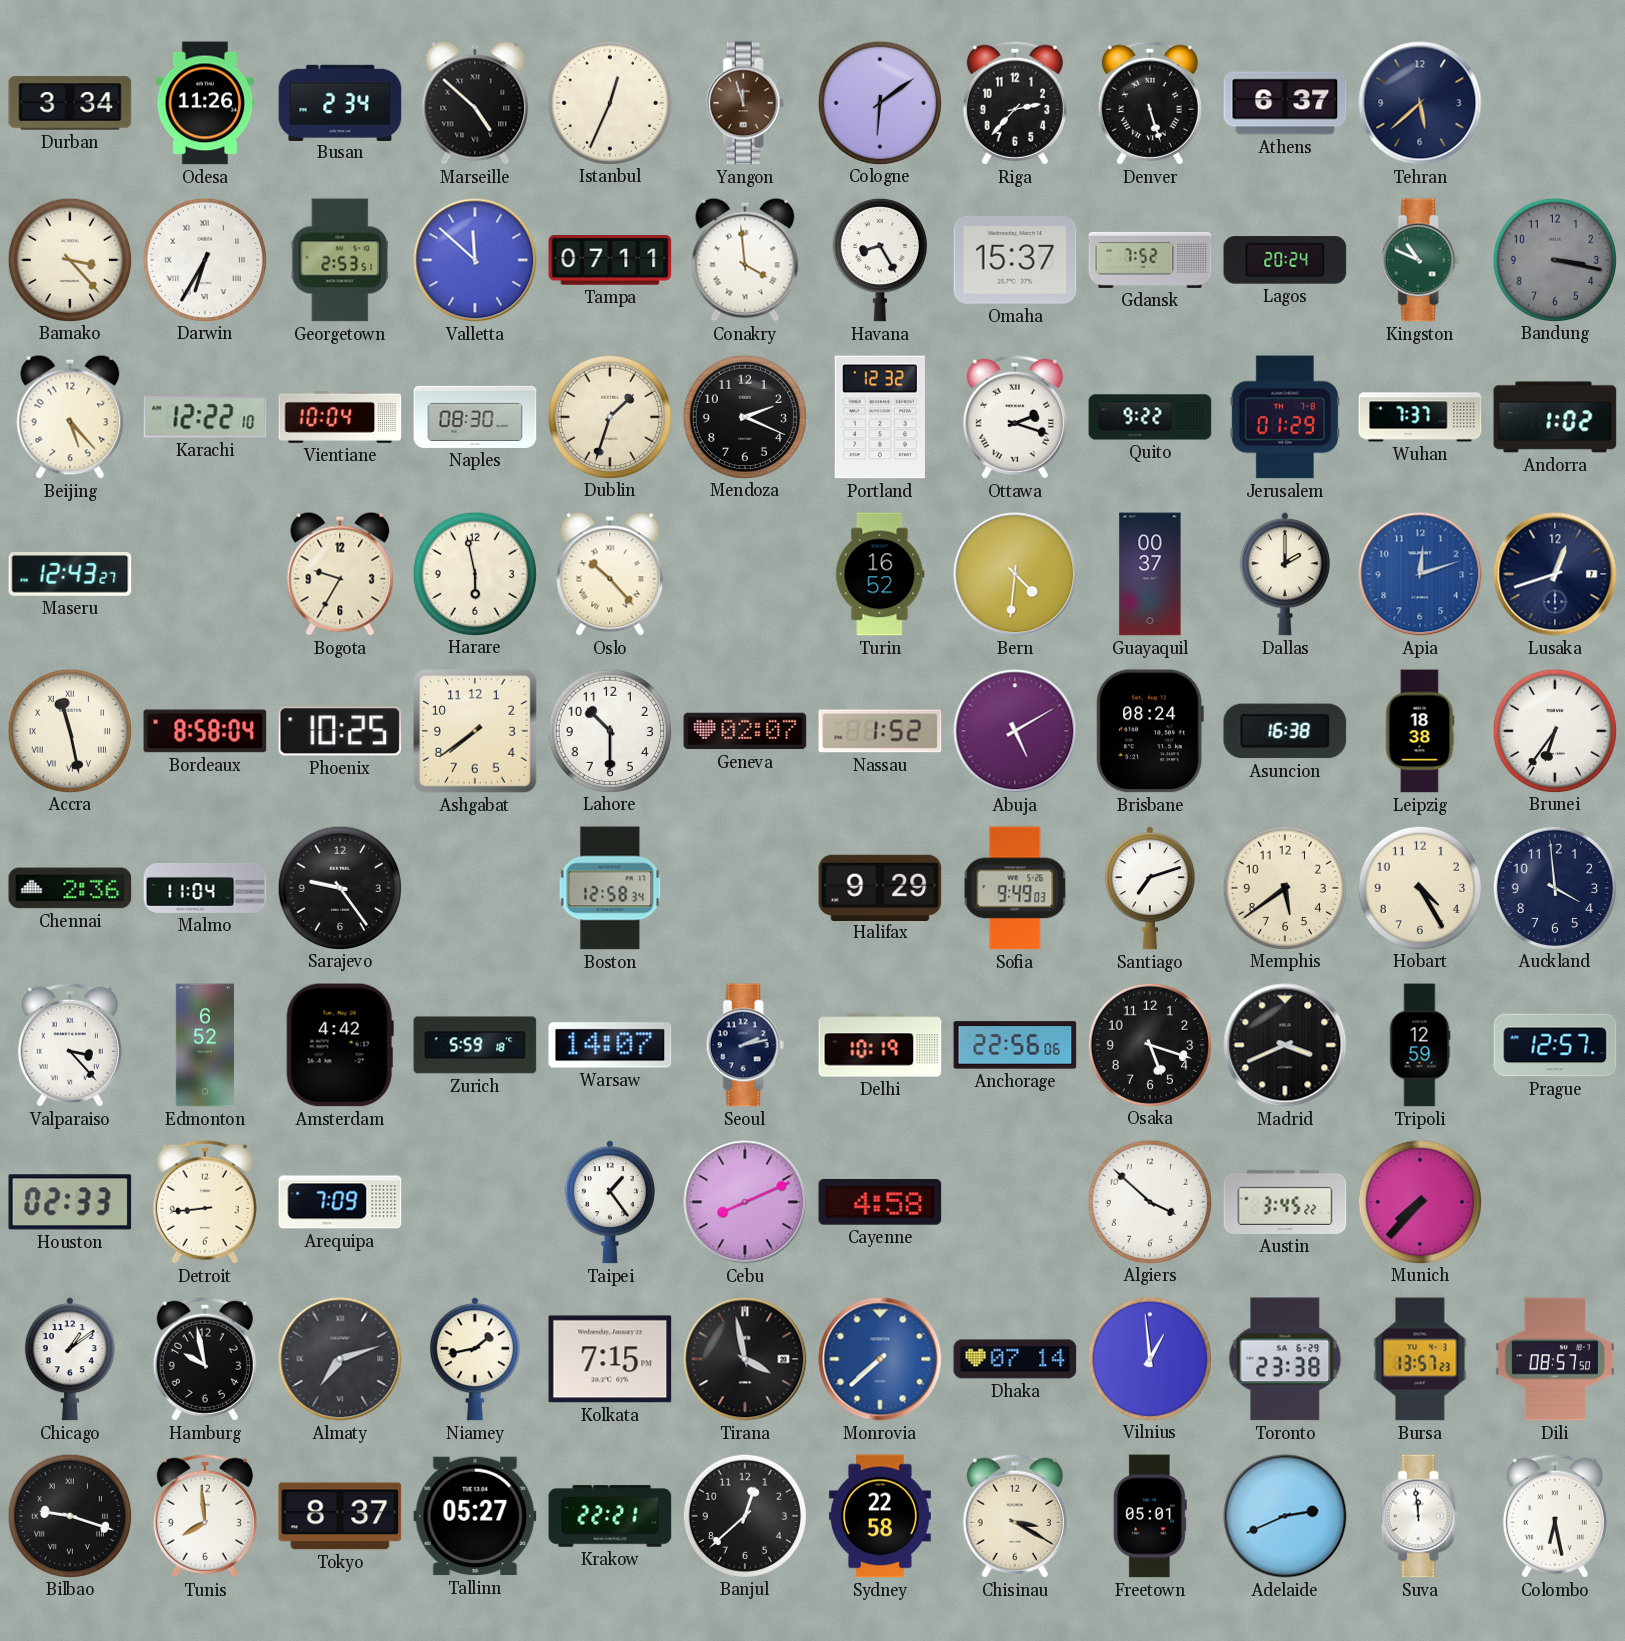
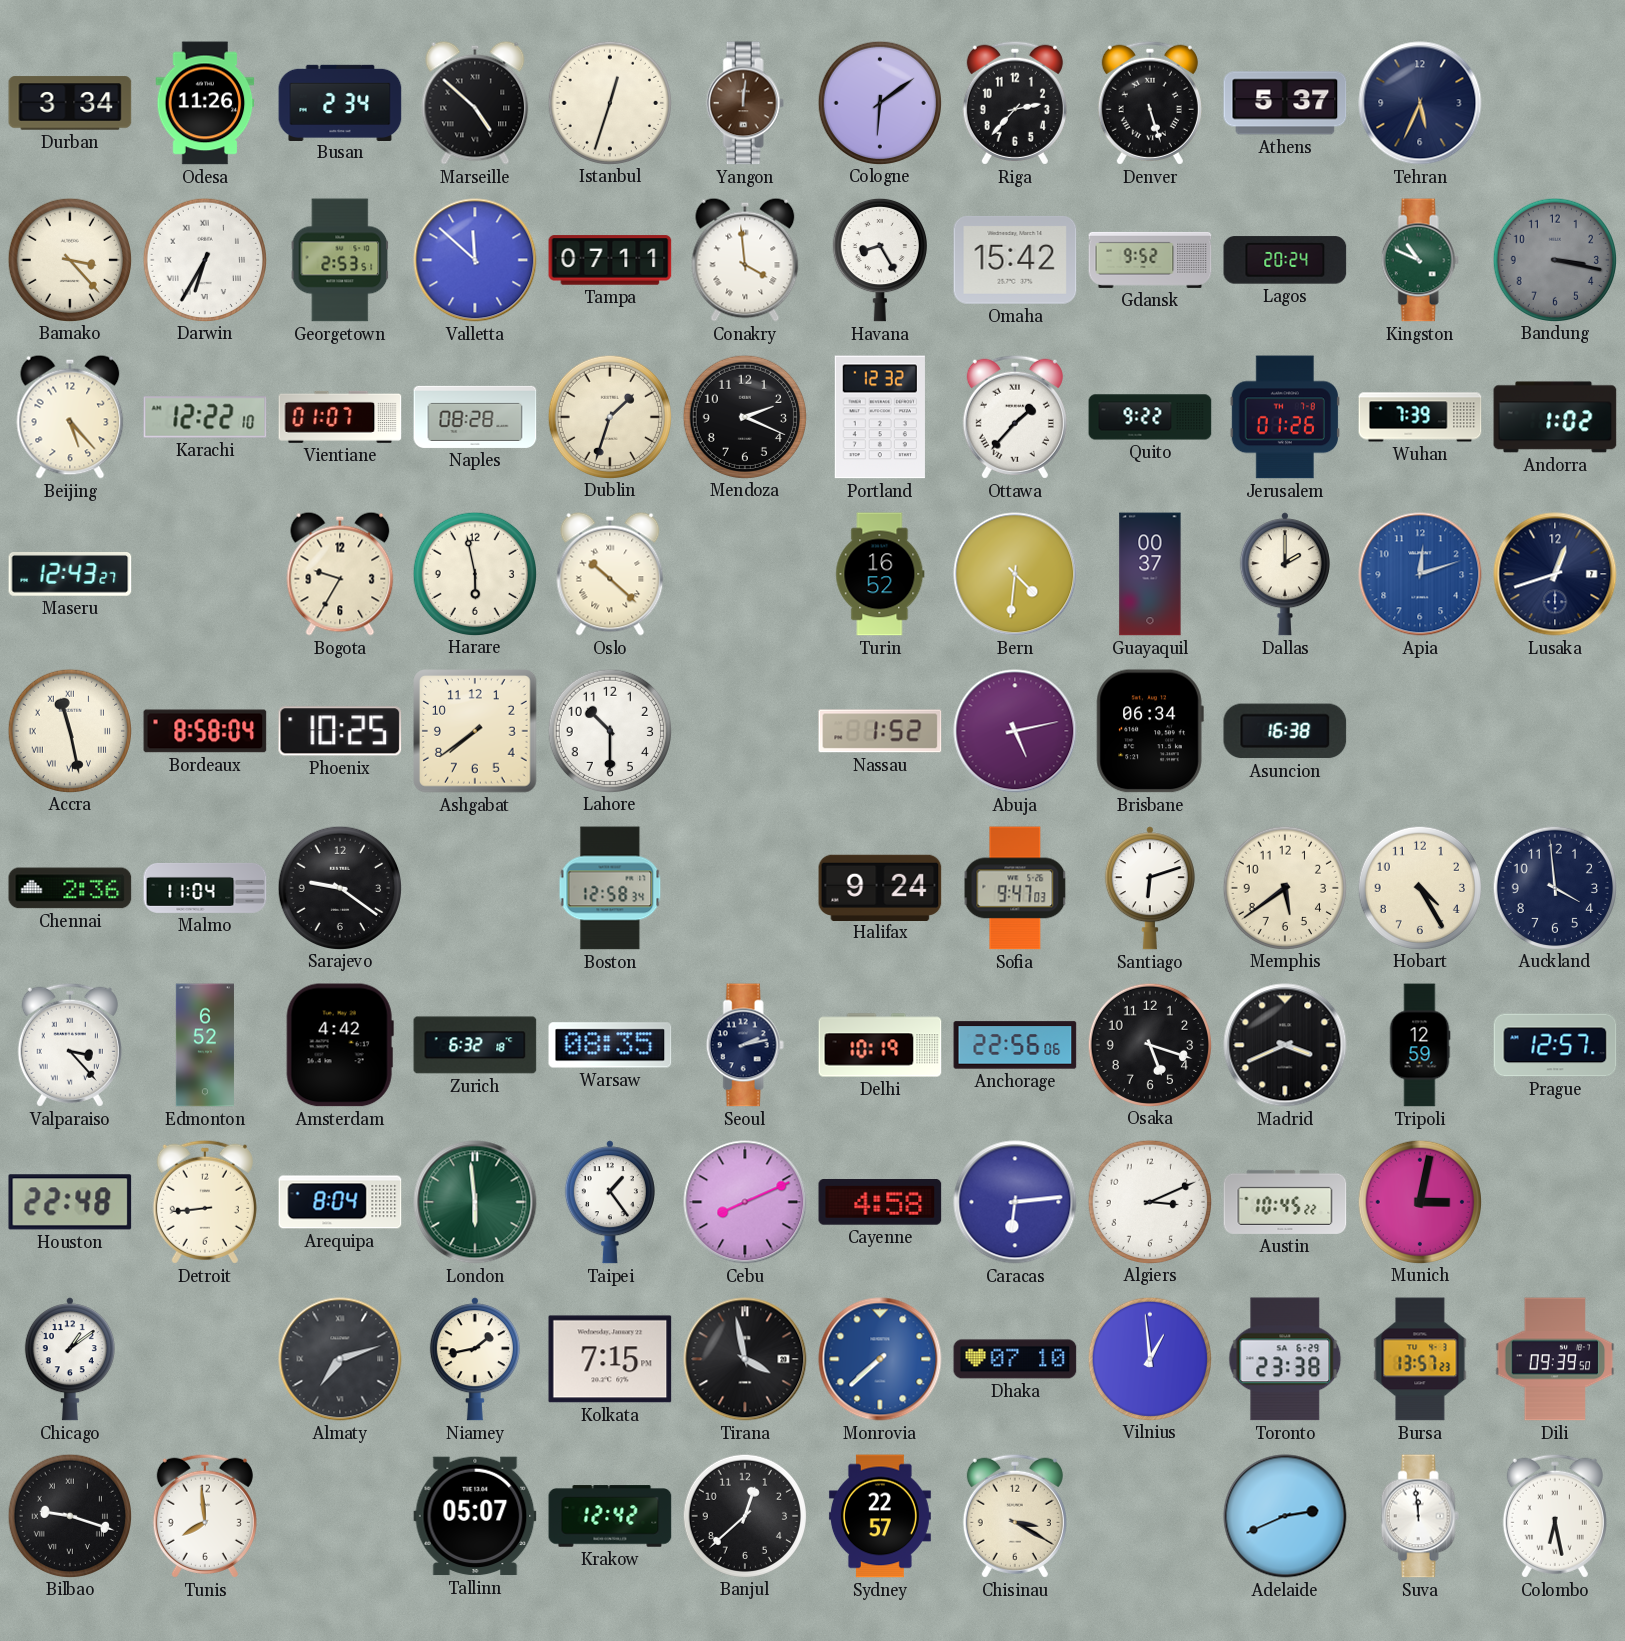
Istanbul: 12:34 -> 12:33
Yangon: 11:57 -> 12:01
Athens: 6:37 -> 5:37
Tehran: 5:38 -> 5:34
Omaha: 15:37 -> 15:42
Gdansk: 7:52 -> 9:52
Vientiane: 10:04 -> 01:07
Naples: 08:30 -> 08:28
Ottawa: 2:18 -> 1:37
Jerusalem: 01:29 -> 01:26
Wuhan: 7:37 -> 7:39
Oslo: 10:23 -> 10:22
Geneva: 02:07 -> none
Abuja: 5:10 -> 5:13
Brisbane: 08:24 -> 06:34
Leipzig: 18:38 -> none
Brunei: 6:36 -> none
Sarajevo: 9:24 -> 9:21
Halifax: 9:29 -> 9:24
Sofia: 9:49 -> 9:47
Santiago: 7:12 -> 6:12
Zurich: 5:59 -> 6:32
Warsaw: 14:07 -> 08:35
Houston: 02:33 -> 22:48
Arequipa: 7:09 -> 8:04
London: none -> 5:59
Caracas: none -> 6:14
Algiers: 3:52 -> 3:11
Austin: 3:45 -> 10:45
Munich: 7:37 -> 3:02
Hamburg: 9:58 -> none
Dhaka: 07:14 -> 07:10
Dili: 08:57 -> 09:39
Tokyo: 8:37 -> none
Tallinn: 05:27 -> 05:07
Krakow: 22:21 -> 12:42
Sydney: 22:58 -> 22:57
Freetown: 05:01 -> none
